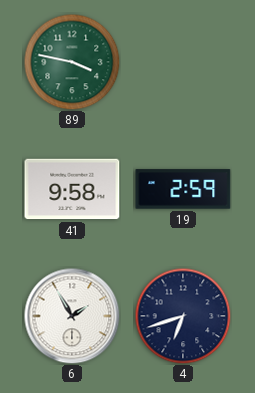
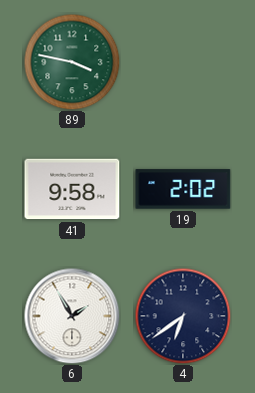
19: 2:59 -> 2:02
4: 6:42 -> 6:39
